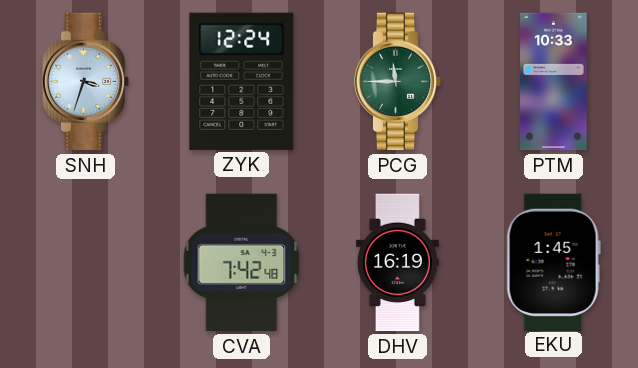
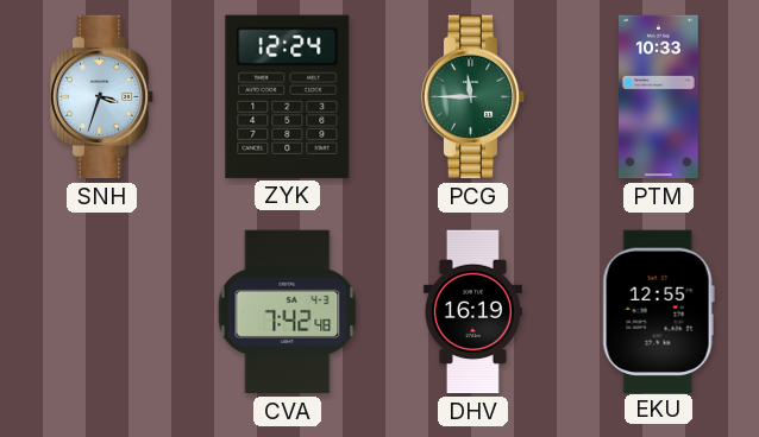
EKU: 1:45 -> 12:55
